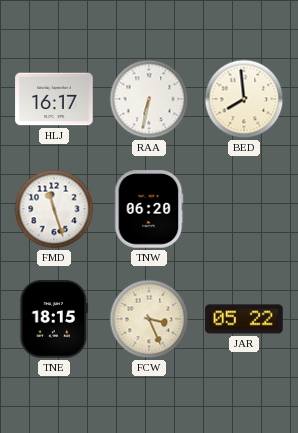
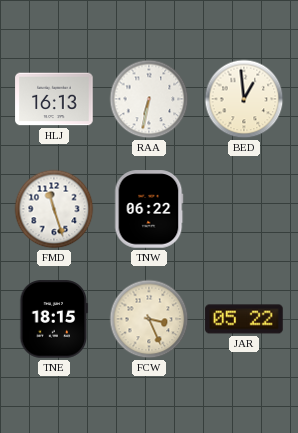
HLJ: 16:17 -> 16:13
BED: 7:59 -> 12:59
TNW: 06:20 -> 06:22
